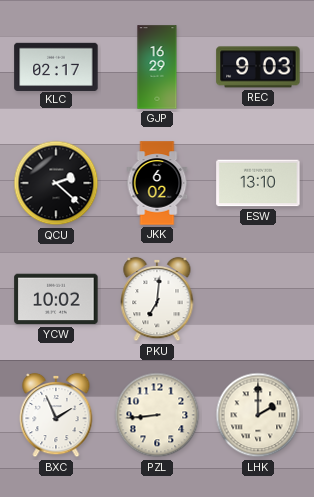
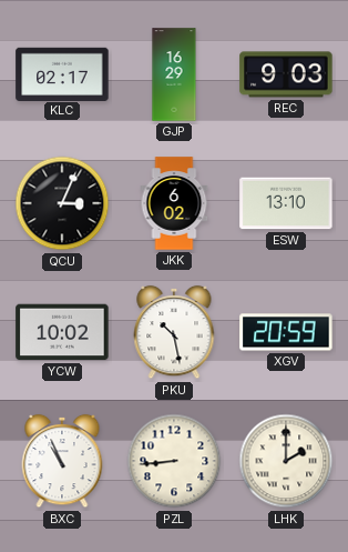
QCU: 2:22 -> 3:04
PKU: 7:01 -> 10:28
XGV: none -> 20:59
BXC: 1:56 -> 10:56
